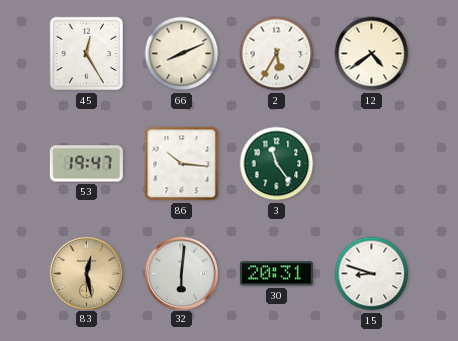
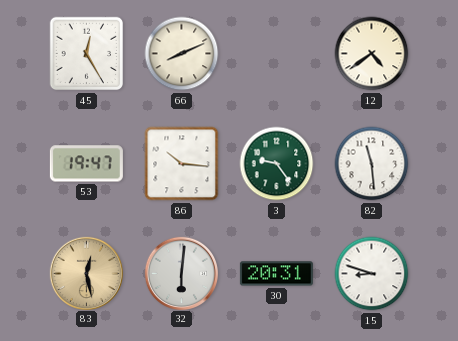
2: 5:35 -> none
3: 11:24 -> 9:24
82: none -> 11:29
